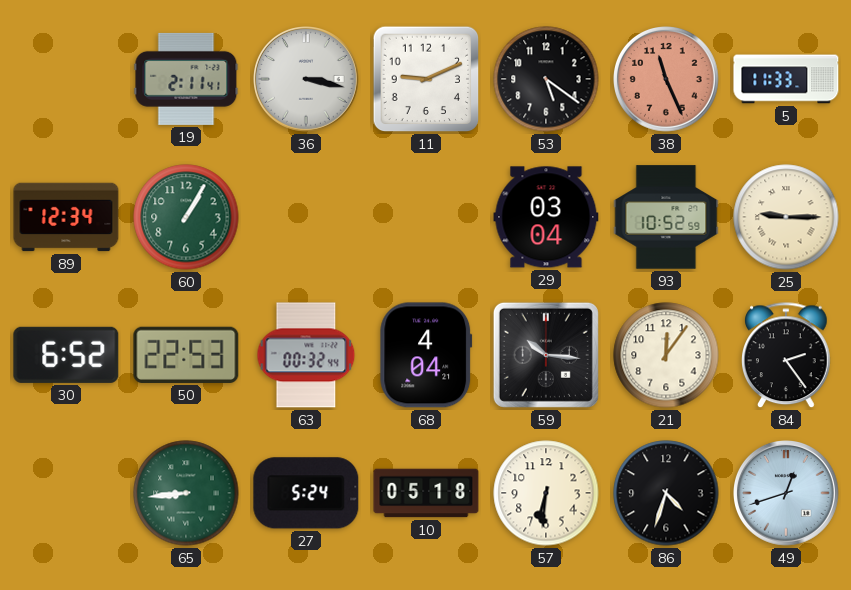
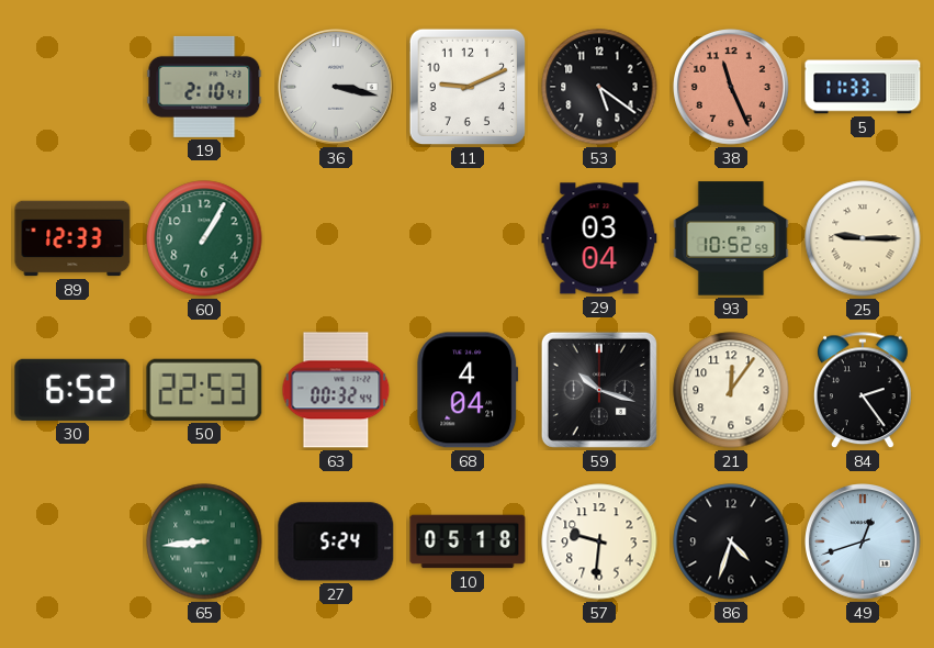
19: 2:11 -> 2:10
89: 12:34 -> 12:33
59: 10:16 -> 10:18
57: 6:31 -> 9:31
